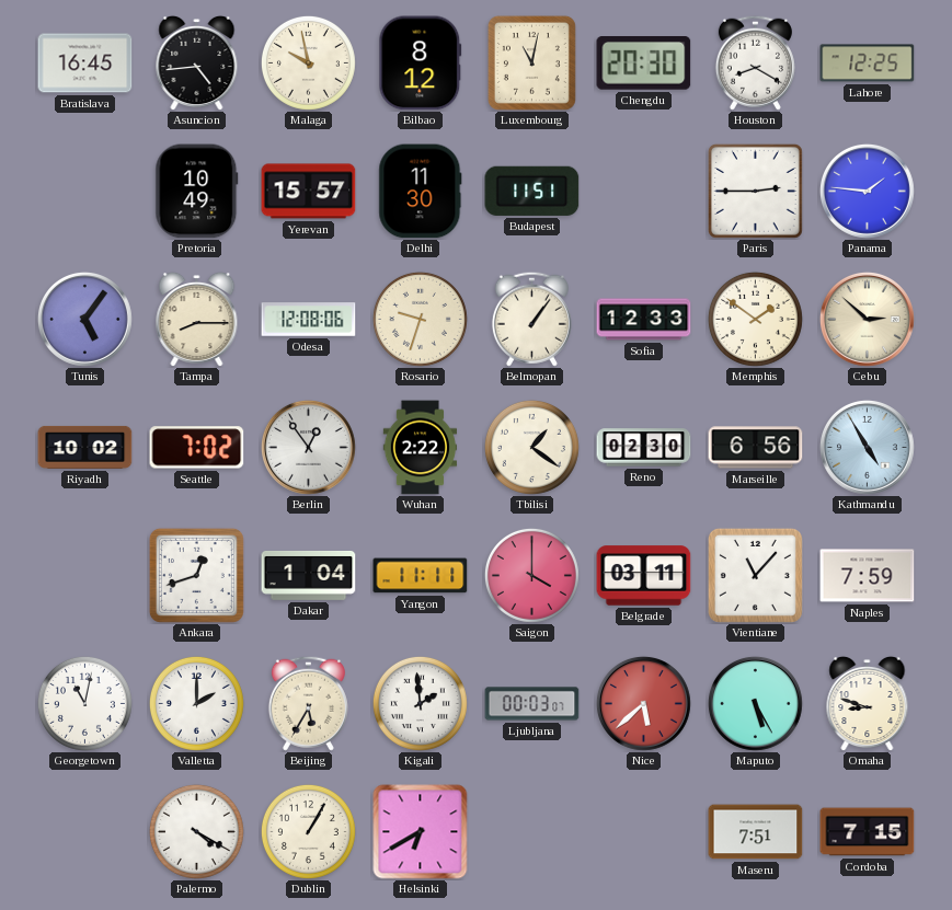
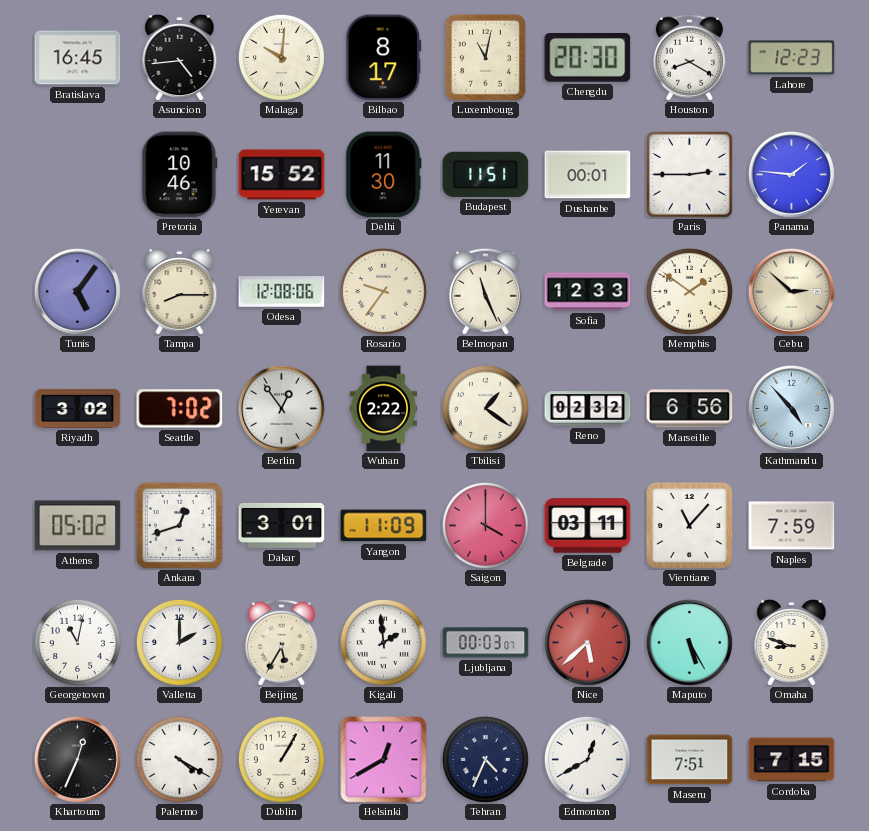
Malaga: 9:58 -> 10:01
Bilbao: 8:12 -> 8:17
Lahore: 12:25 -> 12:23
Pretoria: 10:49 -> 10:46
Yerevan: 15:57 -> 15:52
Dushanbe: none -> 00:01
Rosario: 9:33 -> 9:36
Belmopan: 1:06 -> 11:26
Riyadh: 10:02 -> 3:02
Reno: 02:30 -> 02:32
Kathmandu: 4:55 -> 4:53
Athens: none -> 05:02
Dakar: 1:04 -> 3:01
Yangon: 11:11 -> 11:09
Khartoum: none -> 12:34
Helsinki: 6:40 -> 12:40
Tehran: none -> 4:34
Edmonton: none -> 12:40
